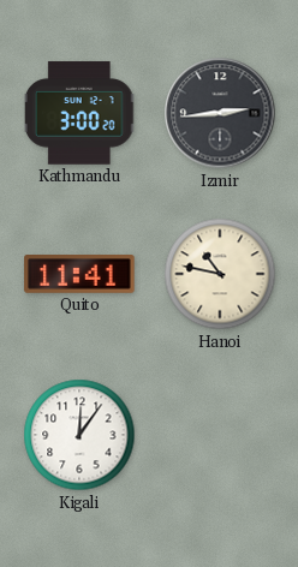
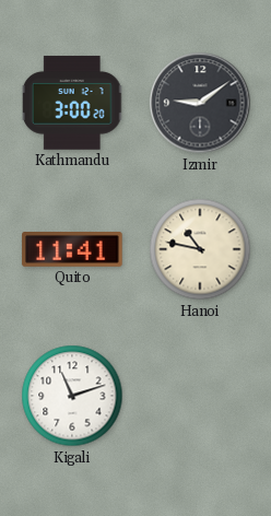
Izmir: 2:44 -> 9:09
Kigali: 12:06 -> 11:12
